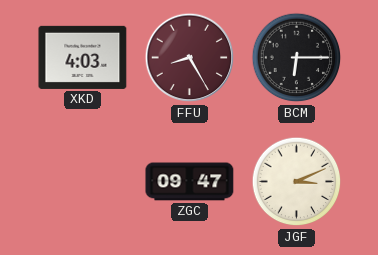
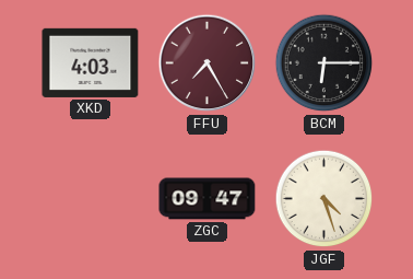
FFU: 8:25 -> 7:25
JGF: 3:11 -> 4:27
